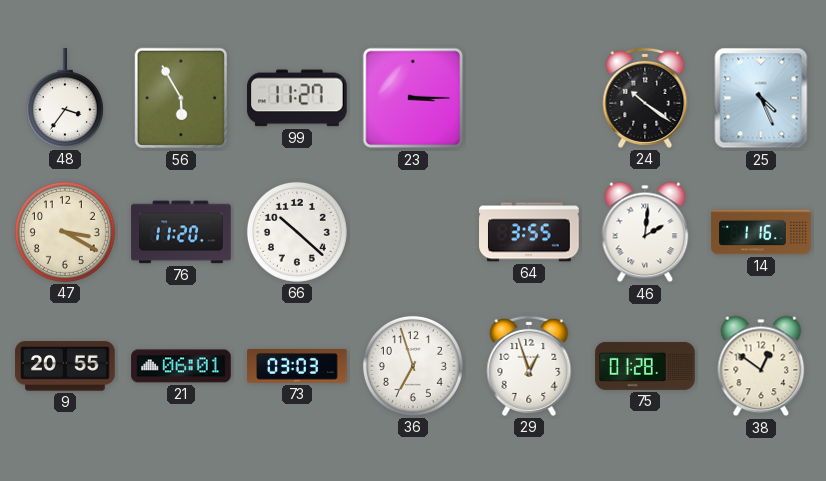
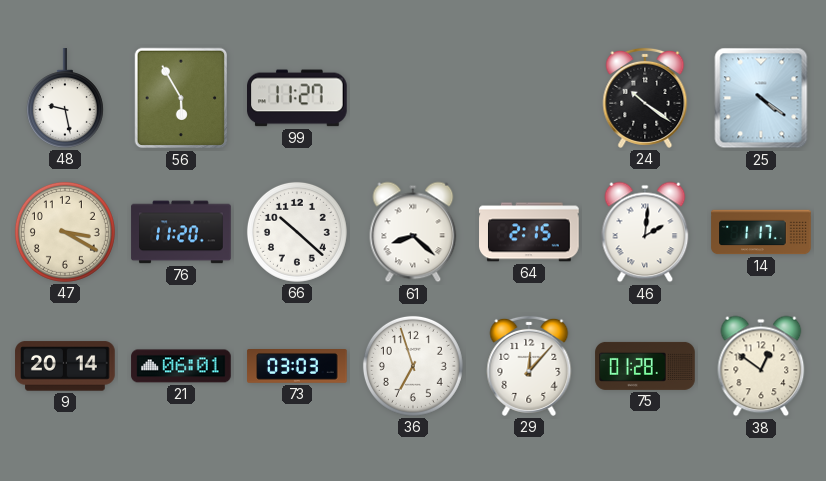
48: 3:36 -> 9:28
23: 3:15 -> none
25: 4:26 -> 4:21
61: none -> 8:22
64: 3:55 -> 2:15
14: 1:16 -> 1:17
9: 20:55 -> 20:14
29: 12:57 -> 12:07
